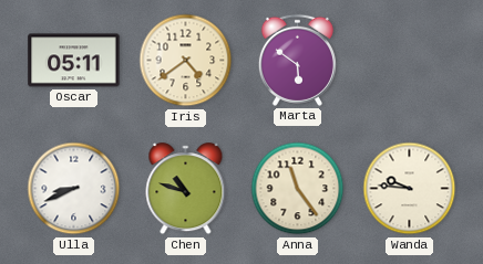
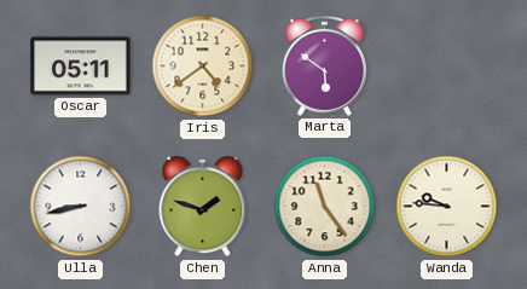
Ulla: 8:41 -> 8:43
Chen: 10:48 -> 1:48
